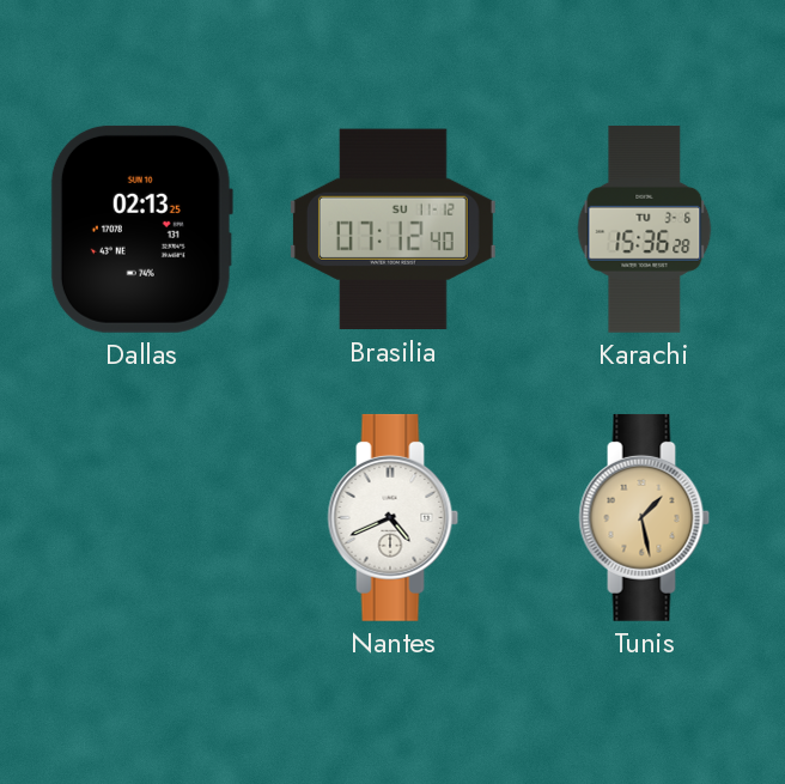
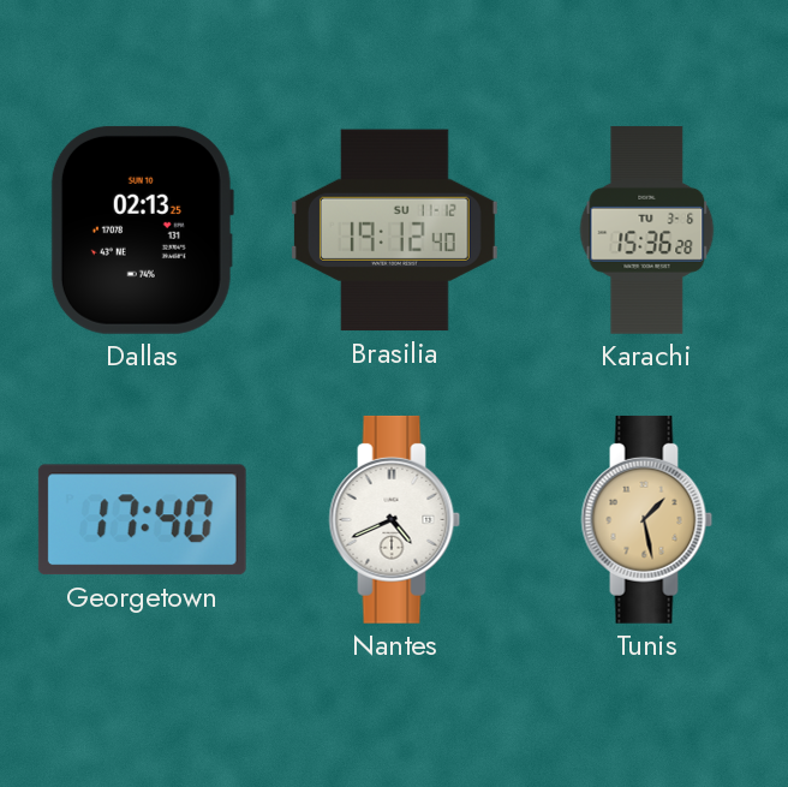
Brasilia: 07:12 -> 19:12
Georgetown: none -> 17:40
